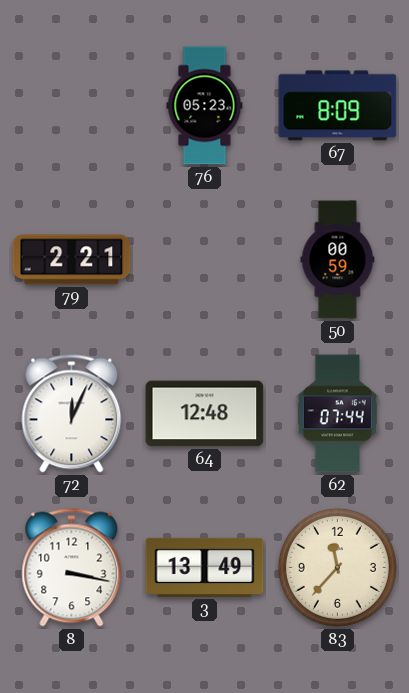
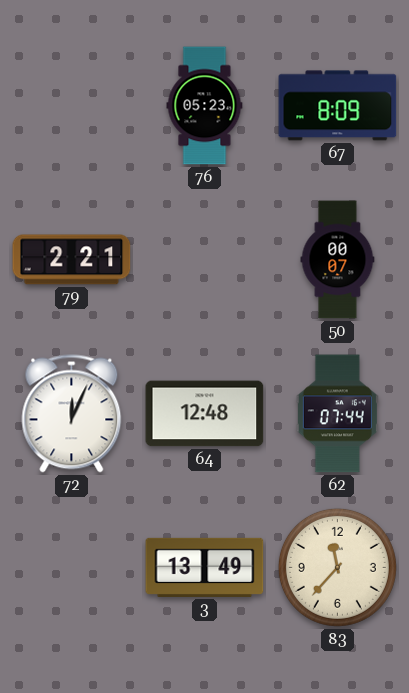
50: 00:59 -> 00:07
8: 3:17 -> none
